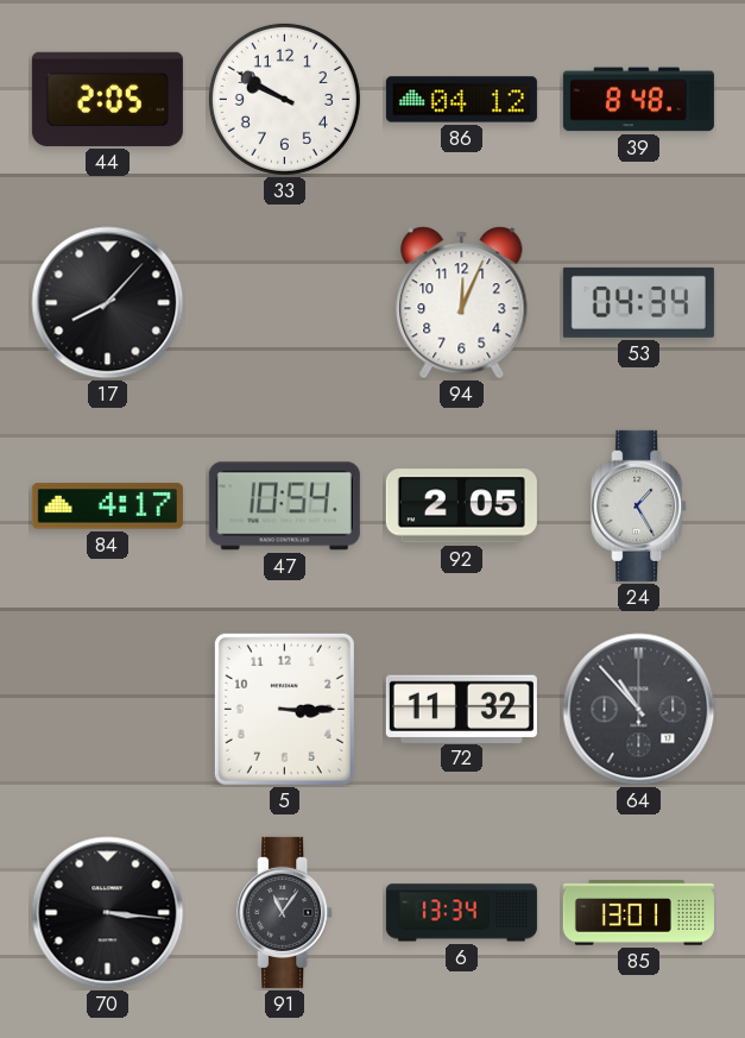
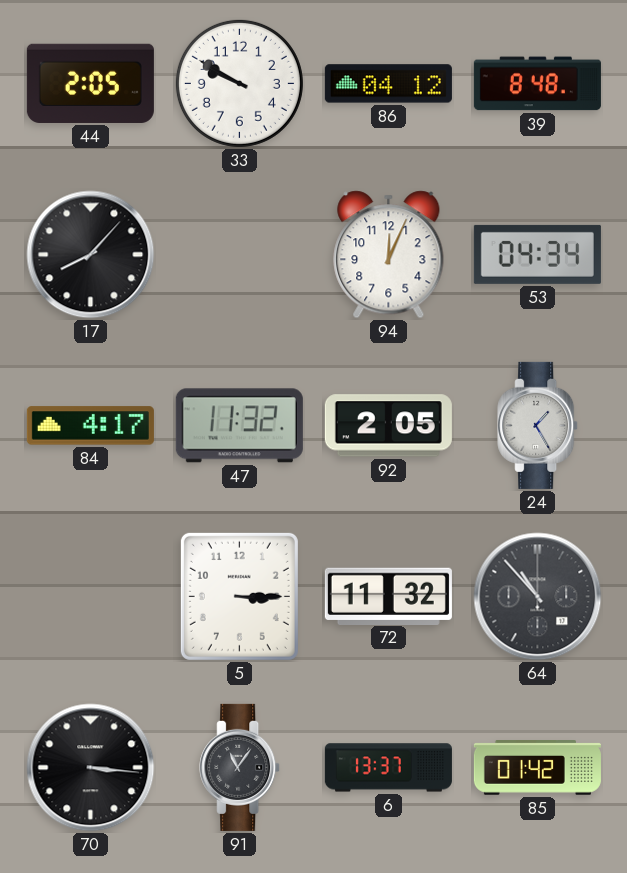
47: 10:54 -> 11:32
6: 13:34 -> 13:37
85: 13:01 -> 01:42
